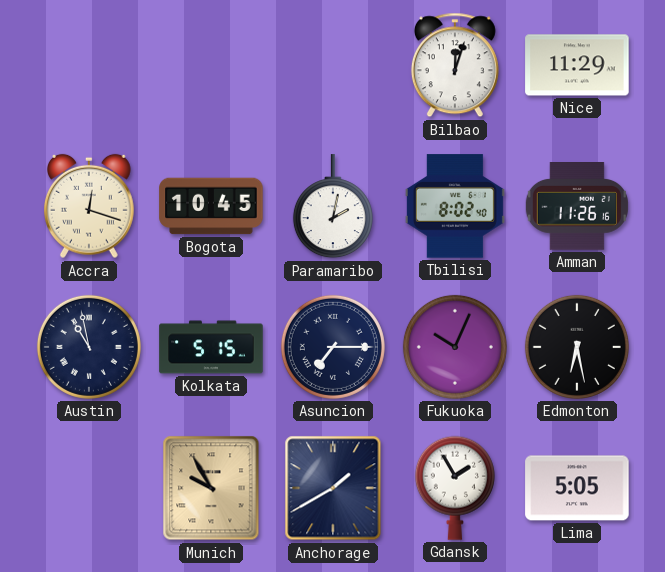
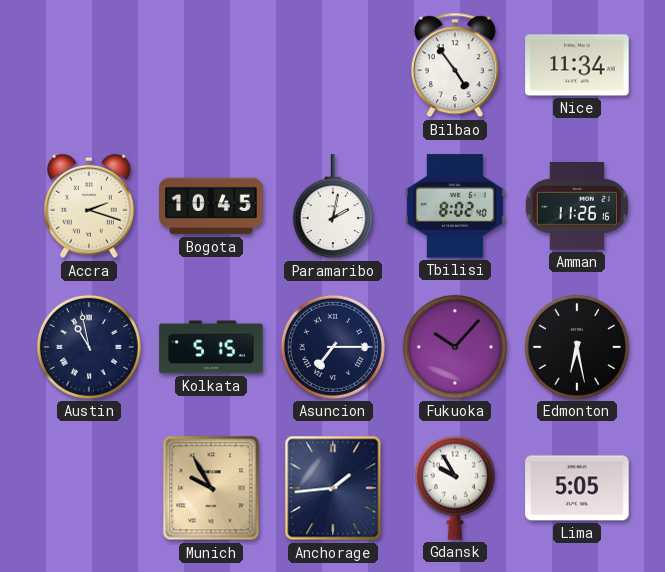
Bilbao: 12:03 -> 4:54
Nice: 11:29 -> 11:34
Accra: 12:18 -> 2:18
Fukuoka: 10:04 -> 10:07
Anchorage: 1:40 -> 1:44
Gdansk: 1:55 -> 9:55
